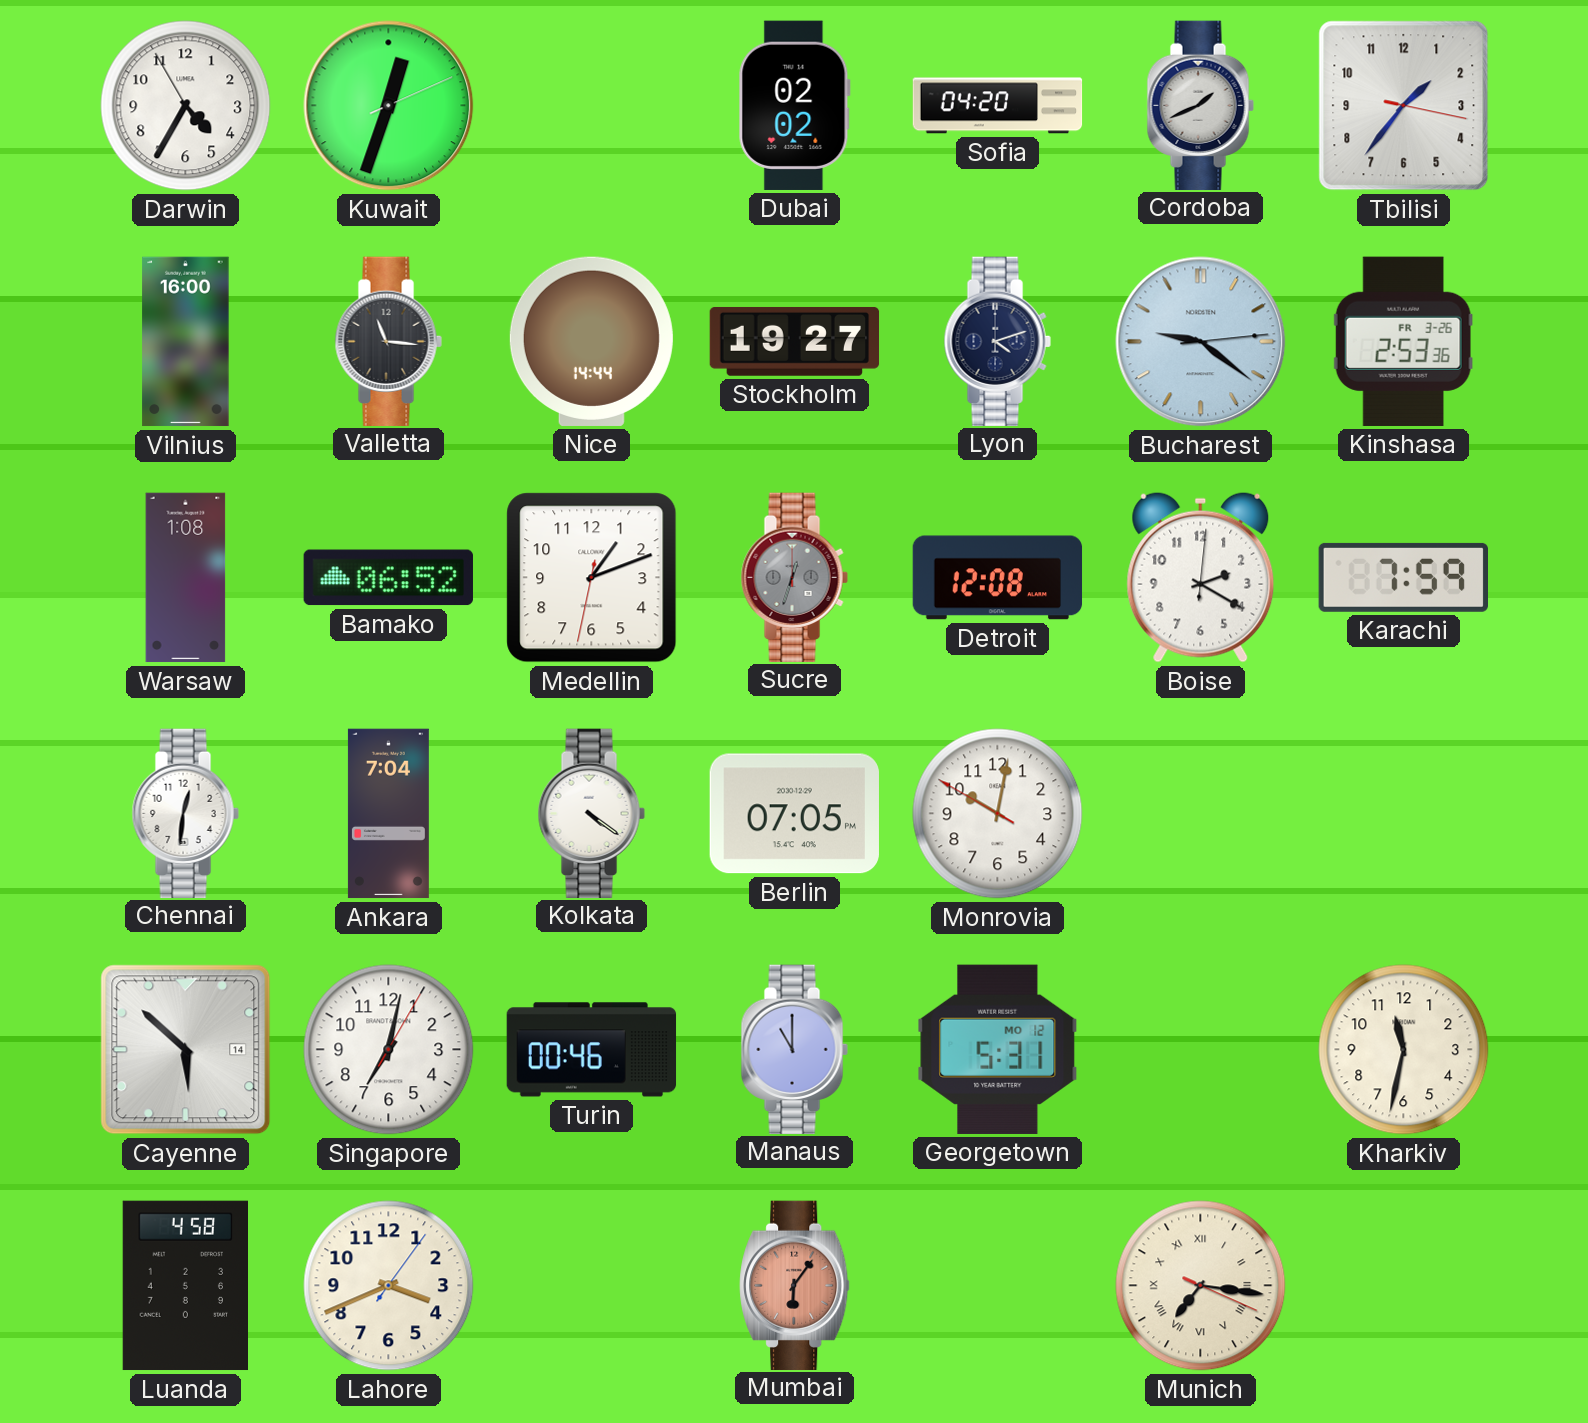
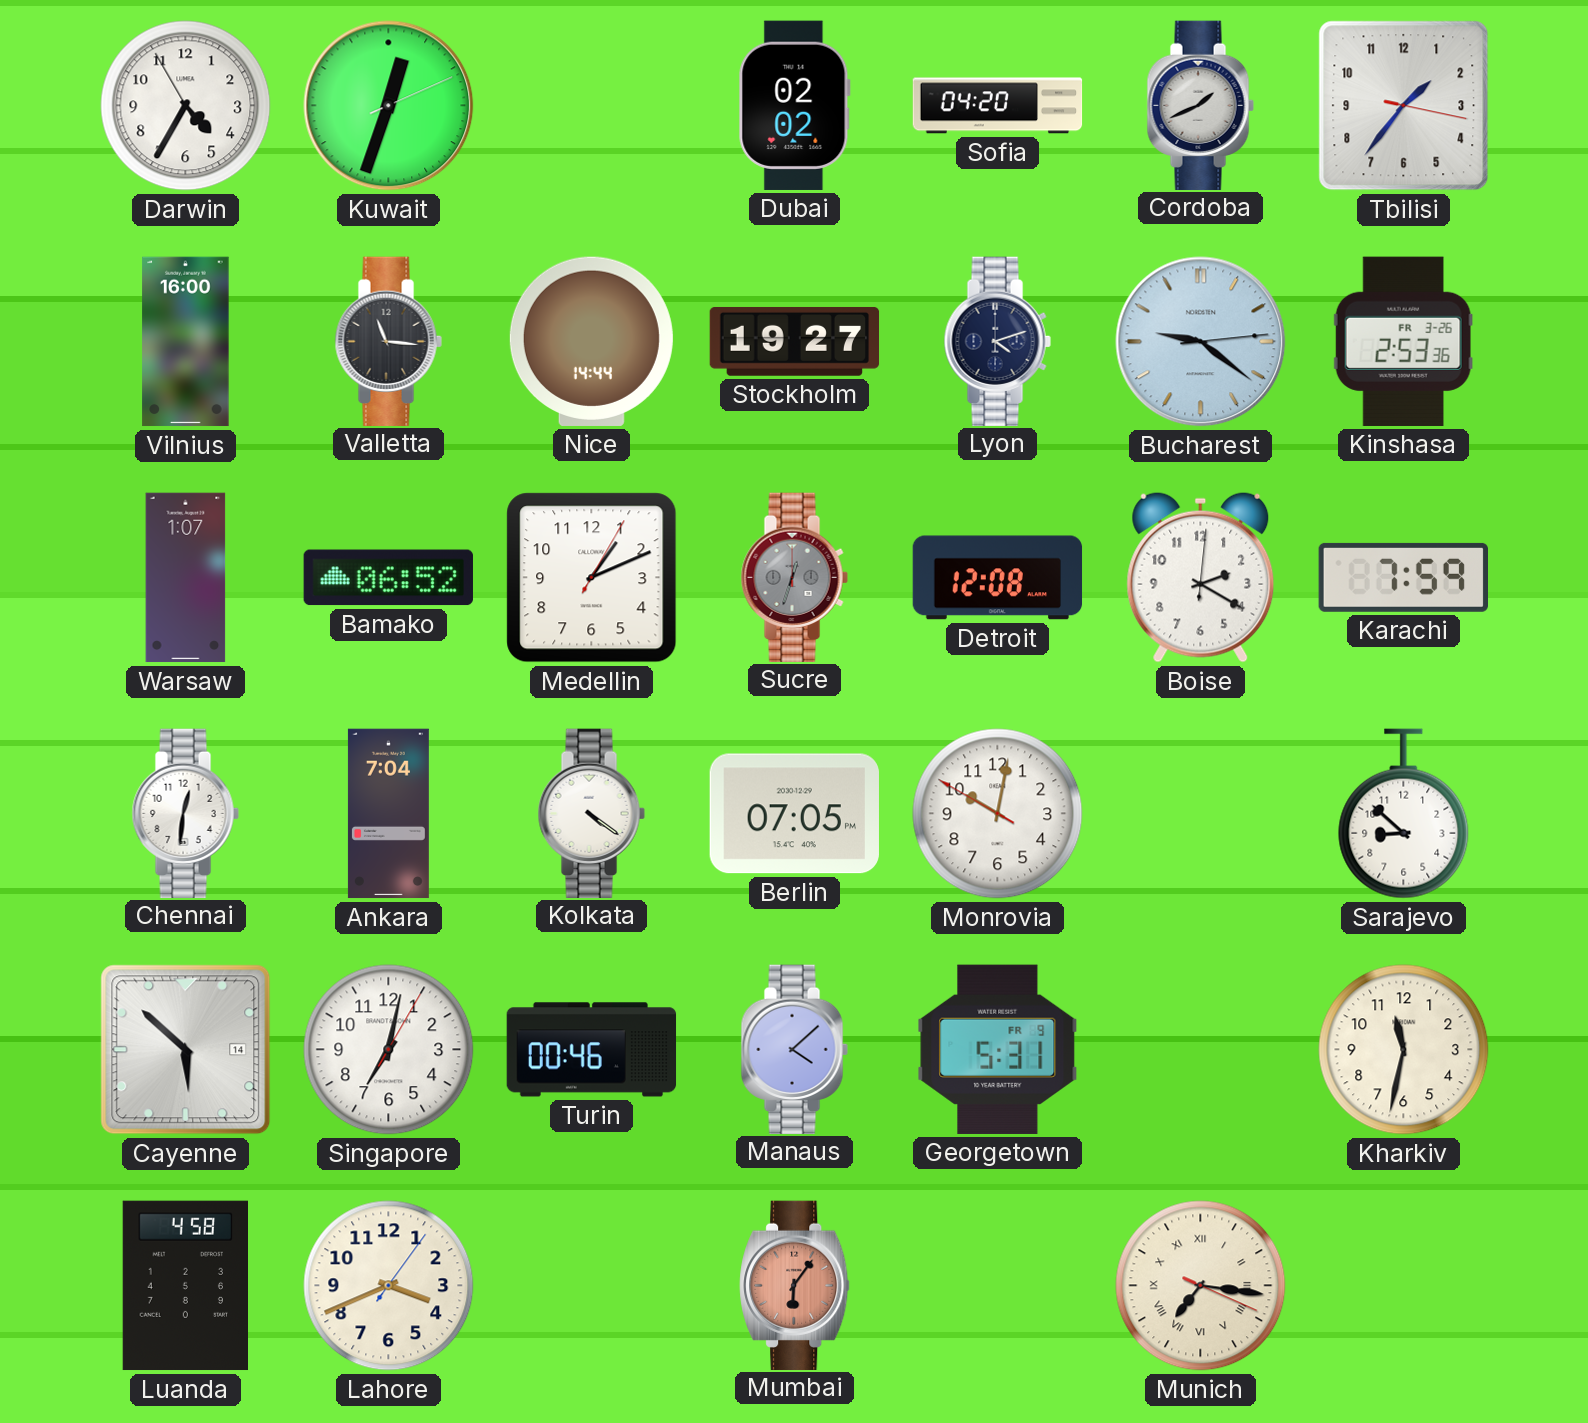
Warsaw: 1:08 -> 1:07
Medellin: 1:11:32 -> 1:11:05
Sarajevo: none -> 8:52
Manaus: 11:00 -> 4:08
Georgetown date: MO 12 -> FR 9
